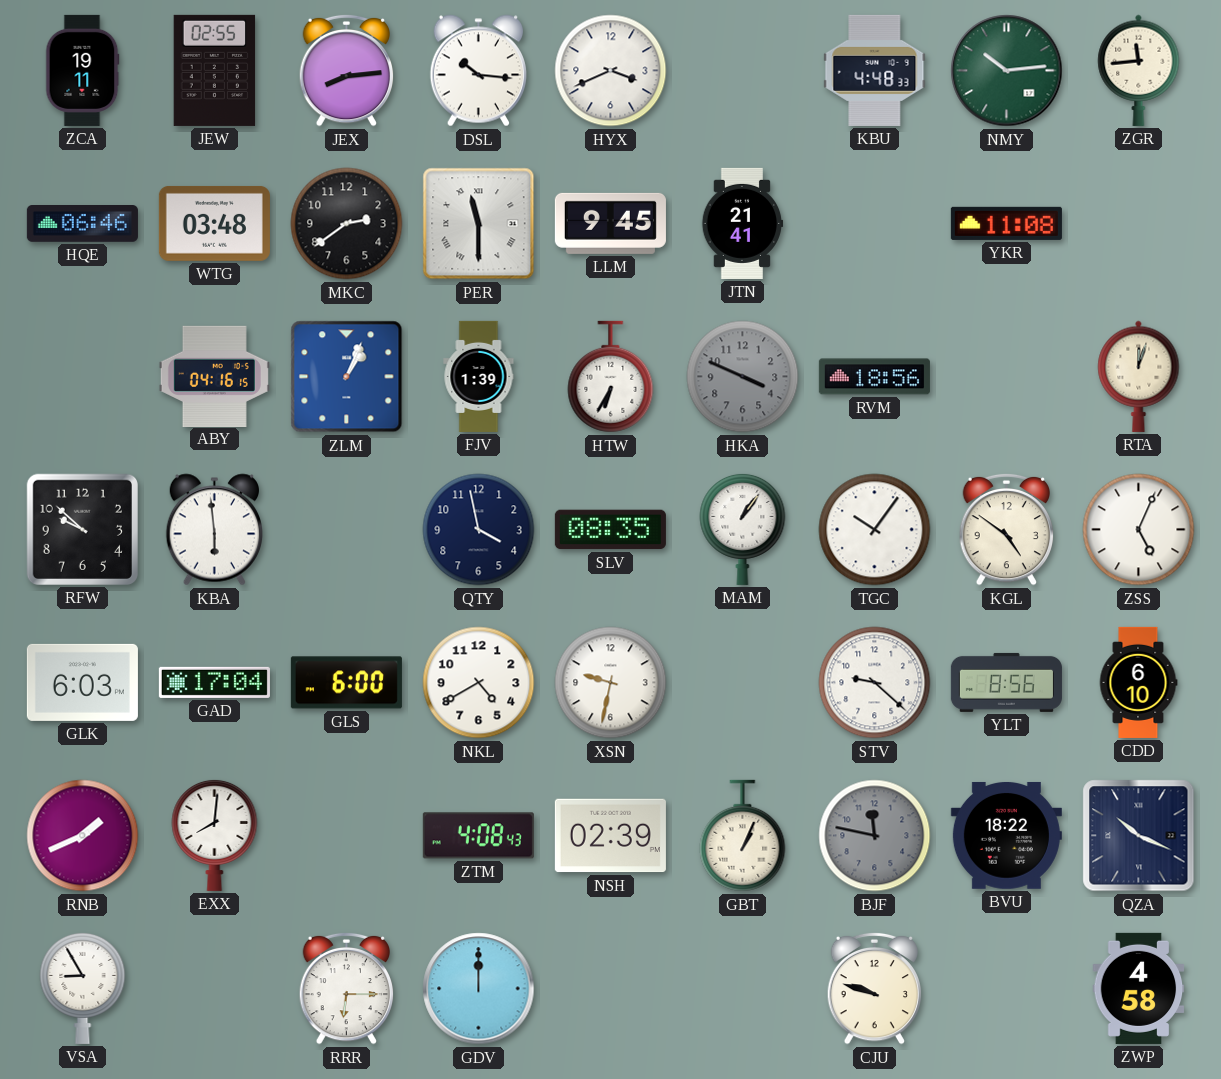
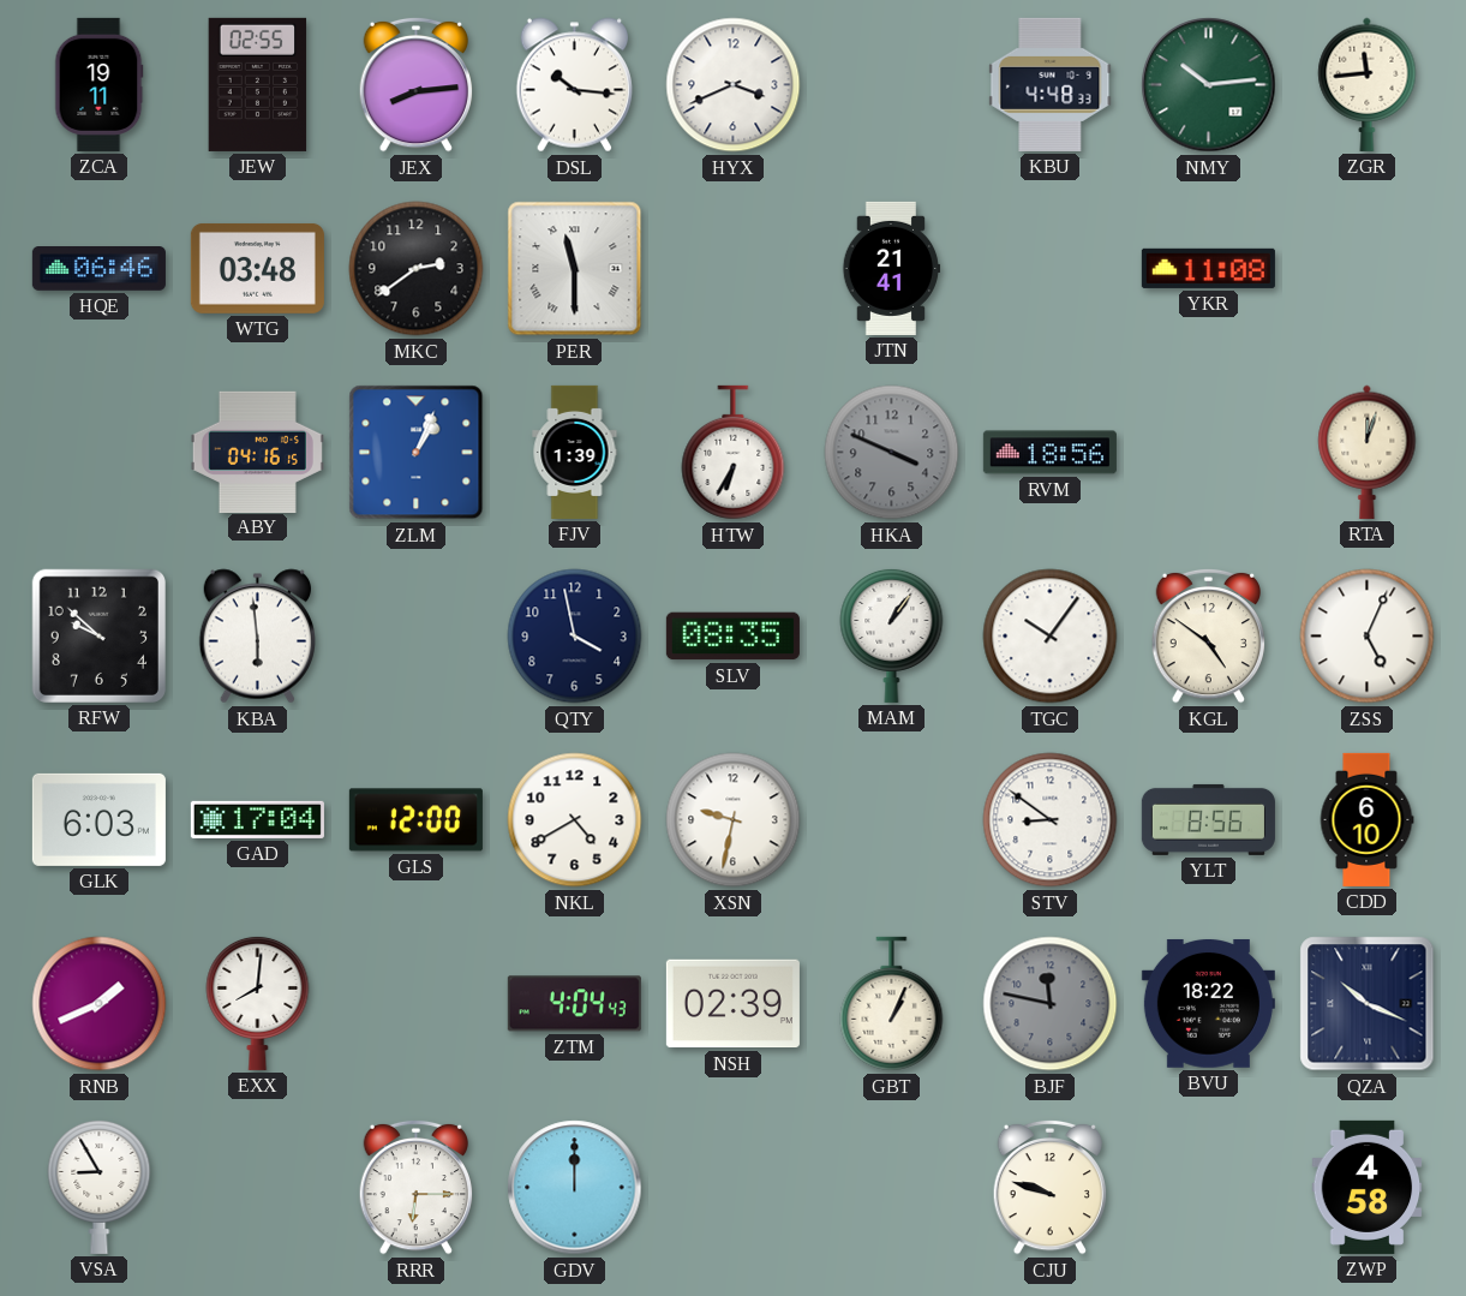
LLM: 9:45 -> none
GLS: 6:00 -> 12:00
STV: 9:22 -> 8:51
ZTM: 4:08 -> 4:04
